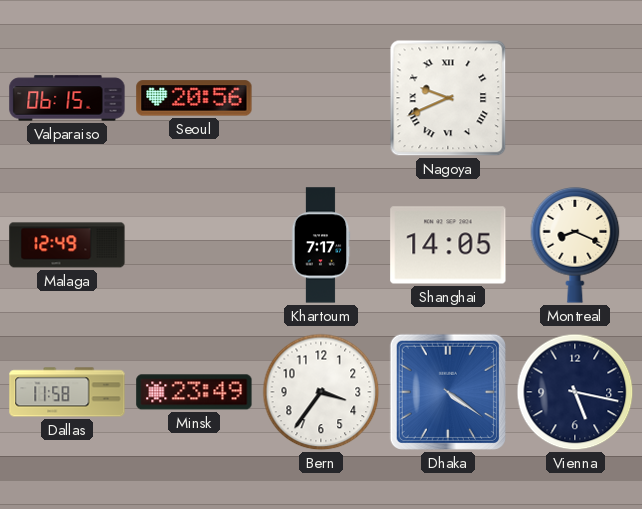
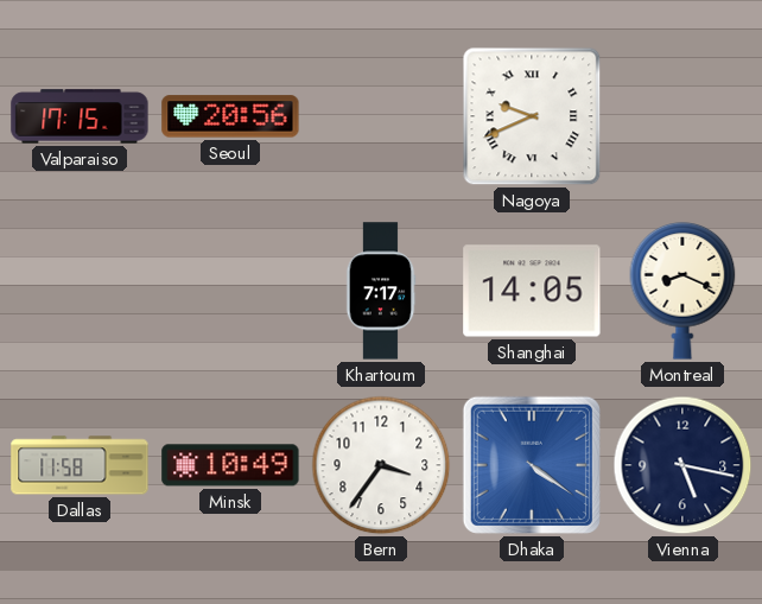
Valparaiso: 06:15 -> 17:15
Malaga: 12:49 -> none
Minsk: 23:49 -> 10:49
